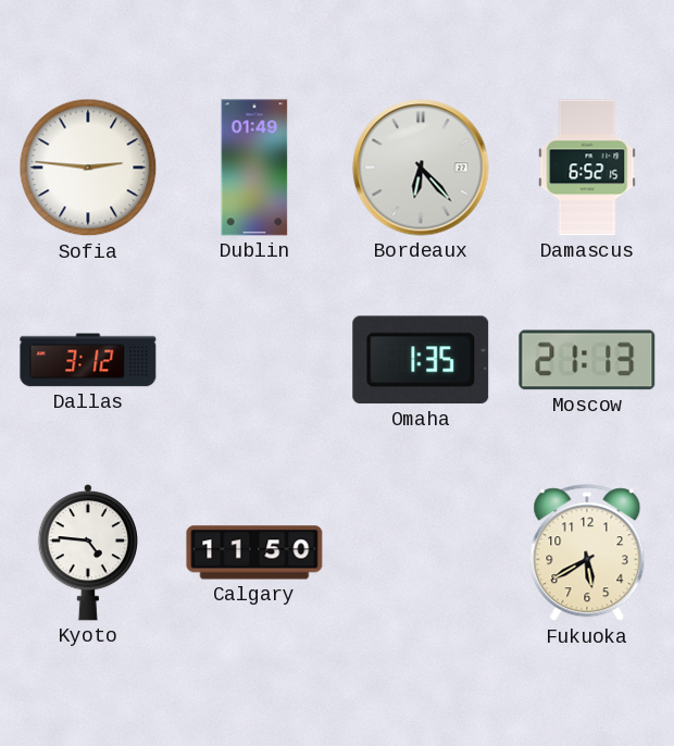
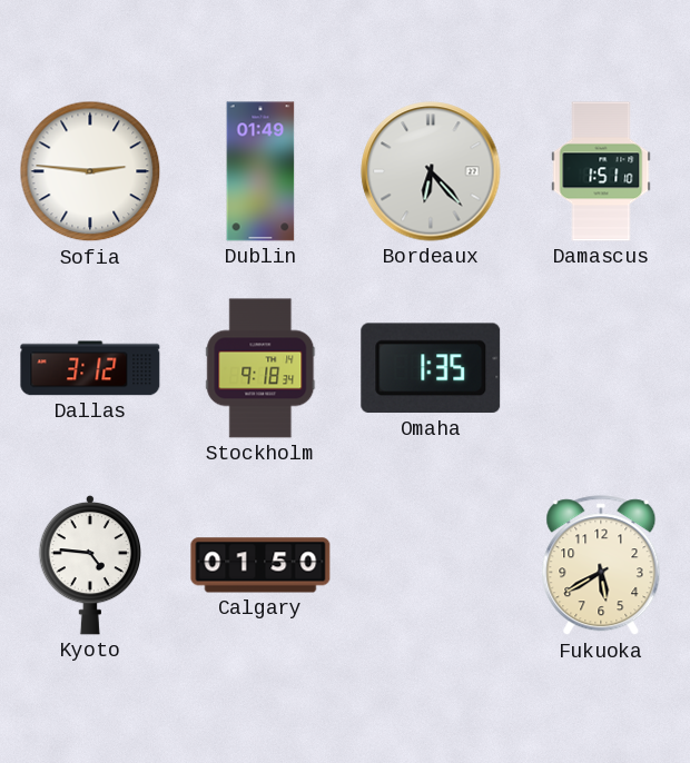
Damascus: 6:52 -> 1:51
Stockholm: none -> 9:18
Moscow: 21:13 -> none
Calgary: 11:50 -> 01:50
